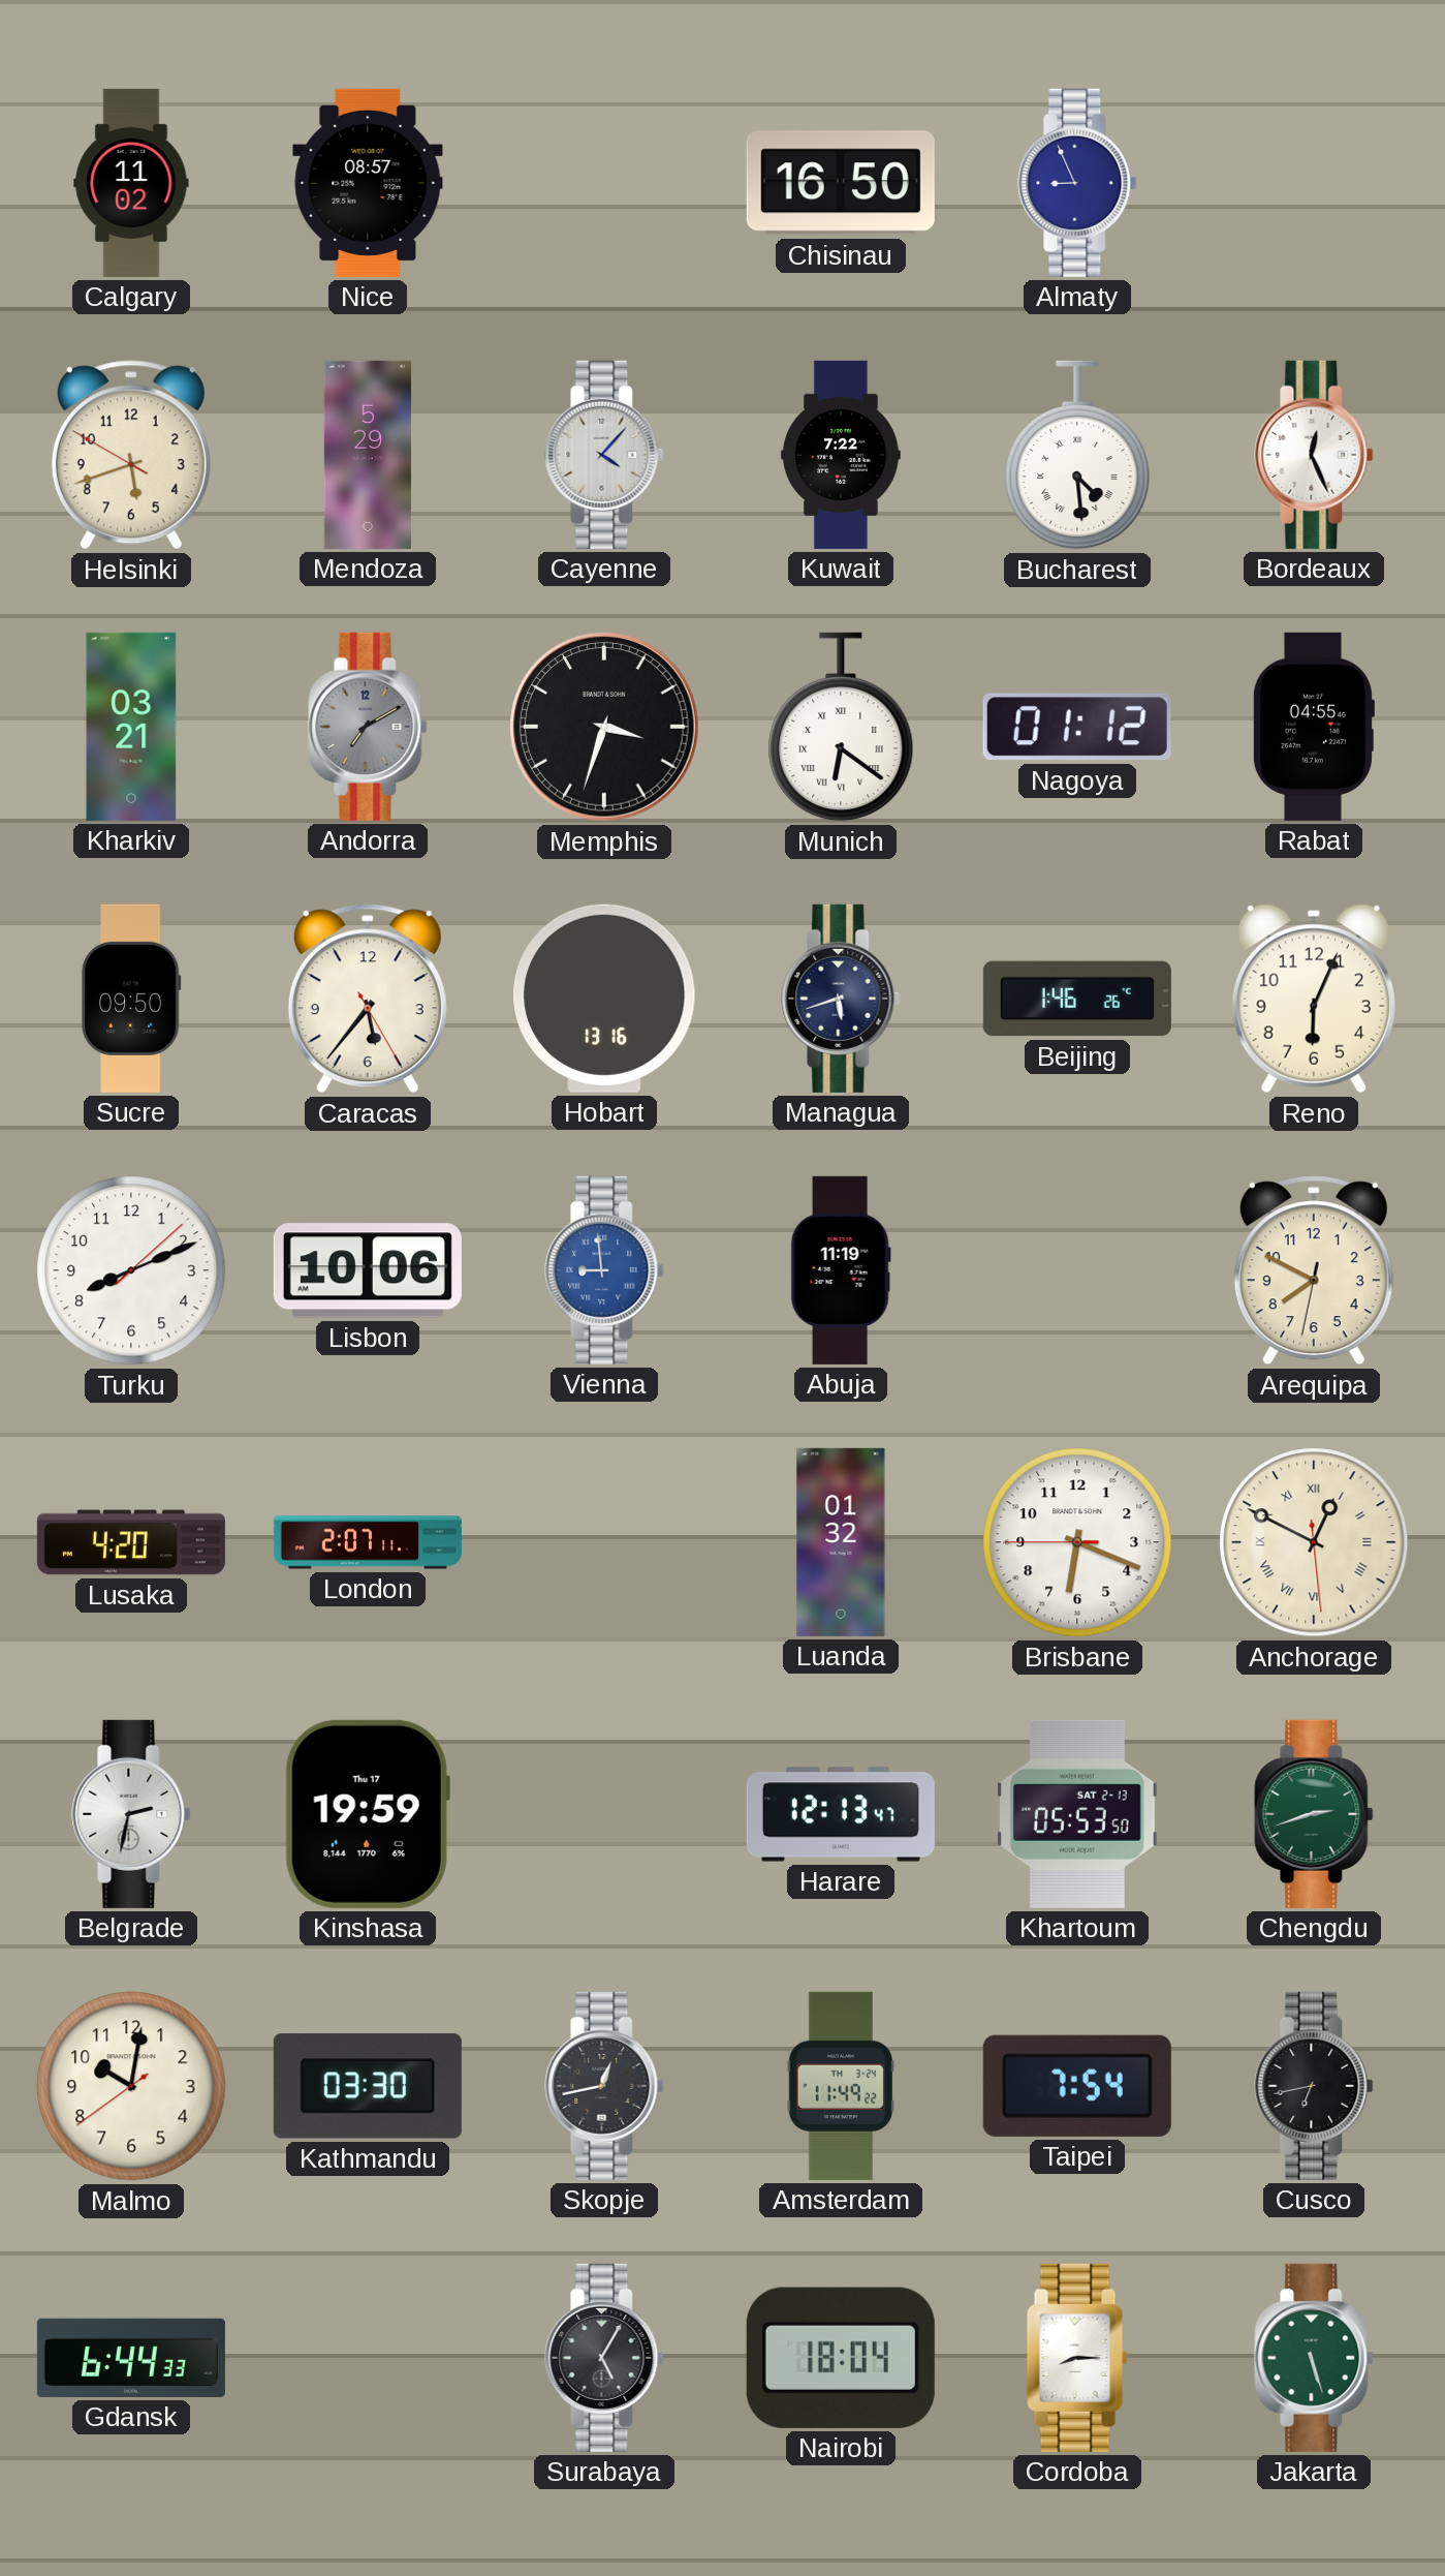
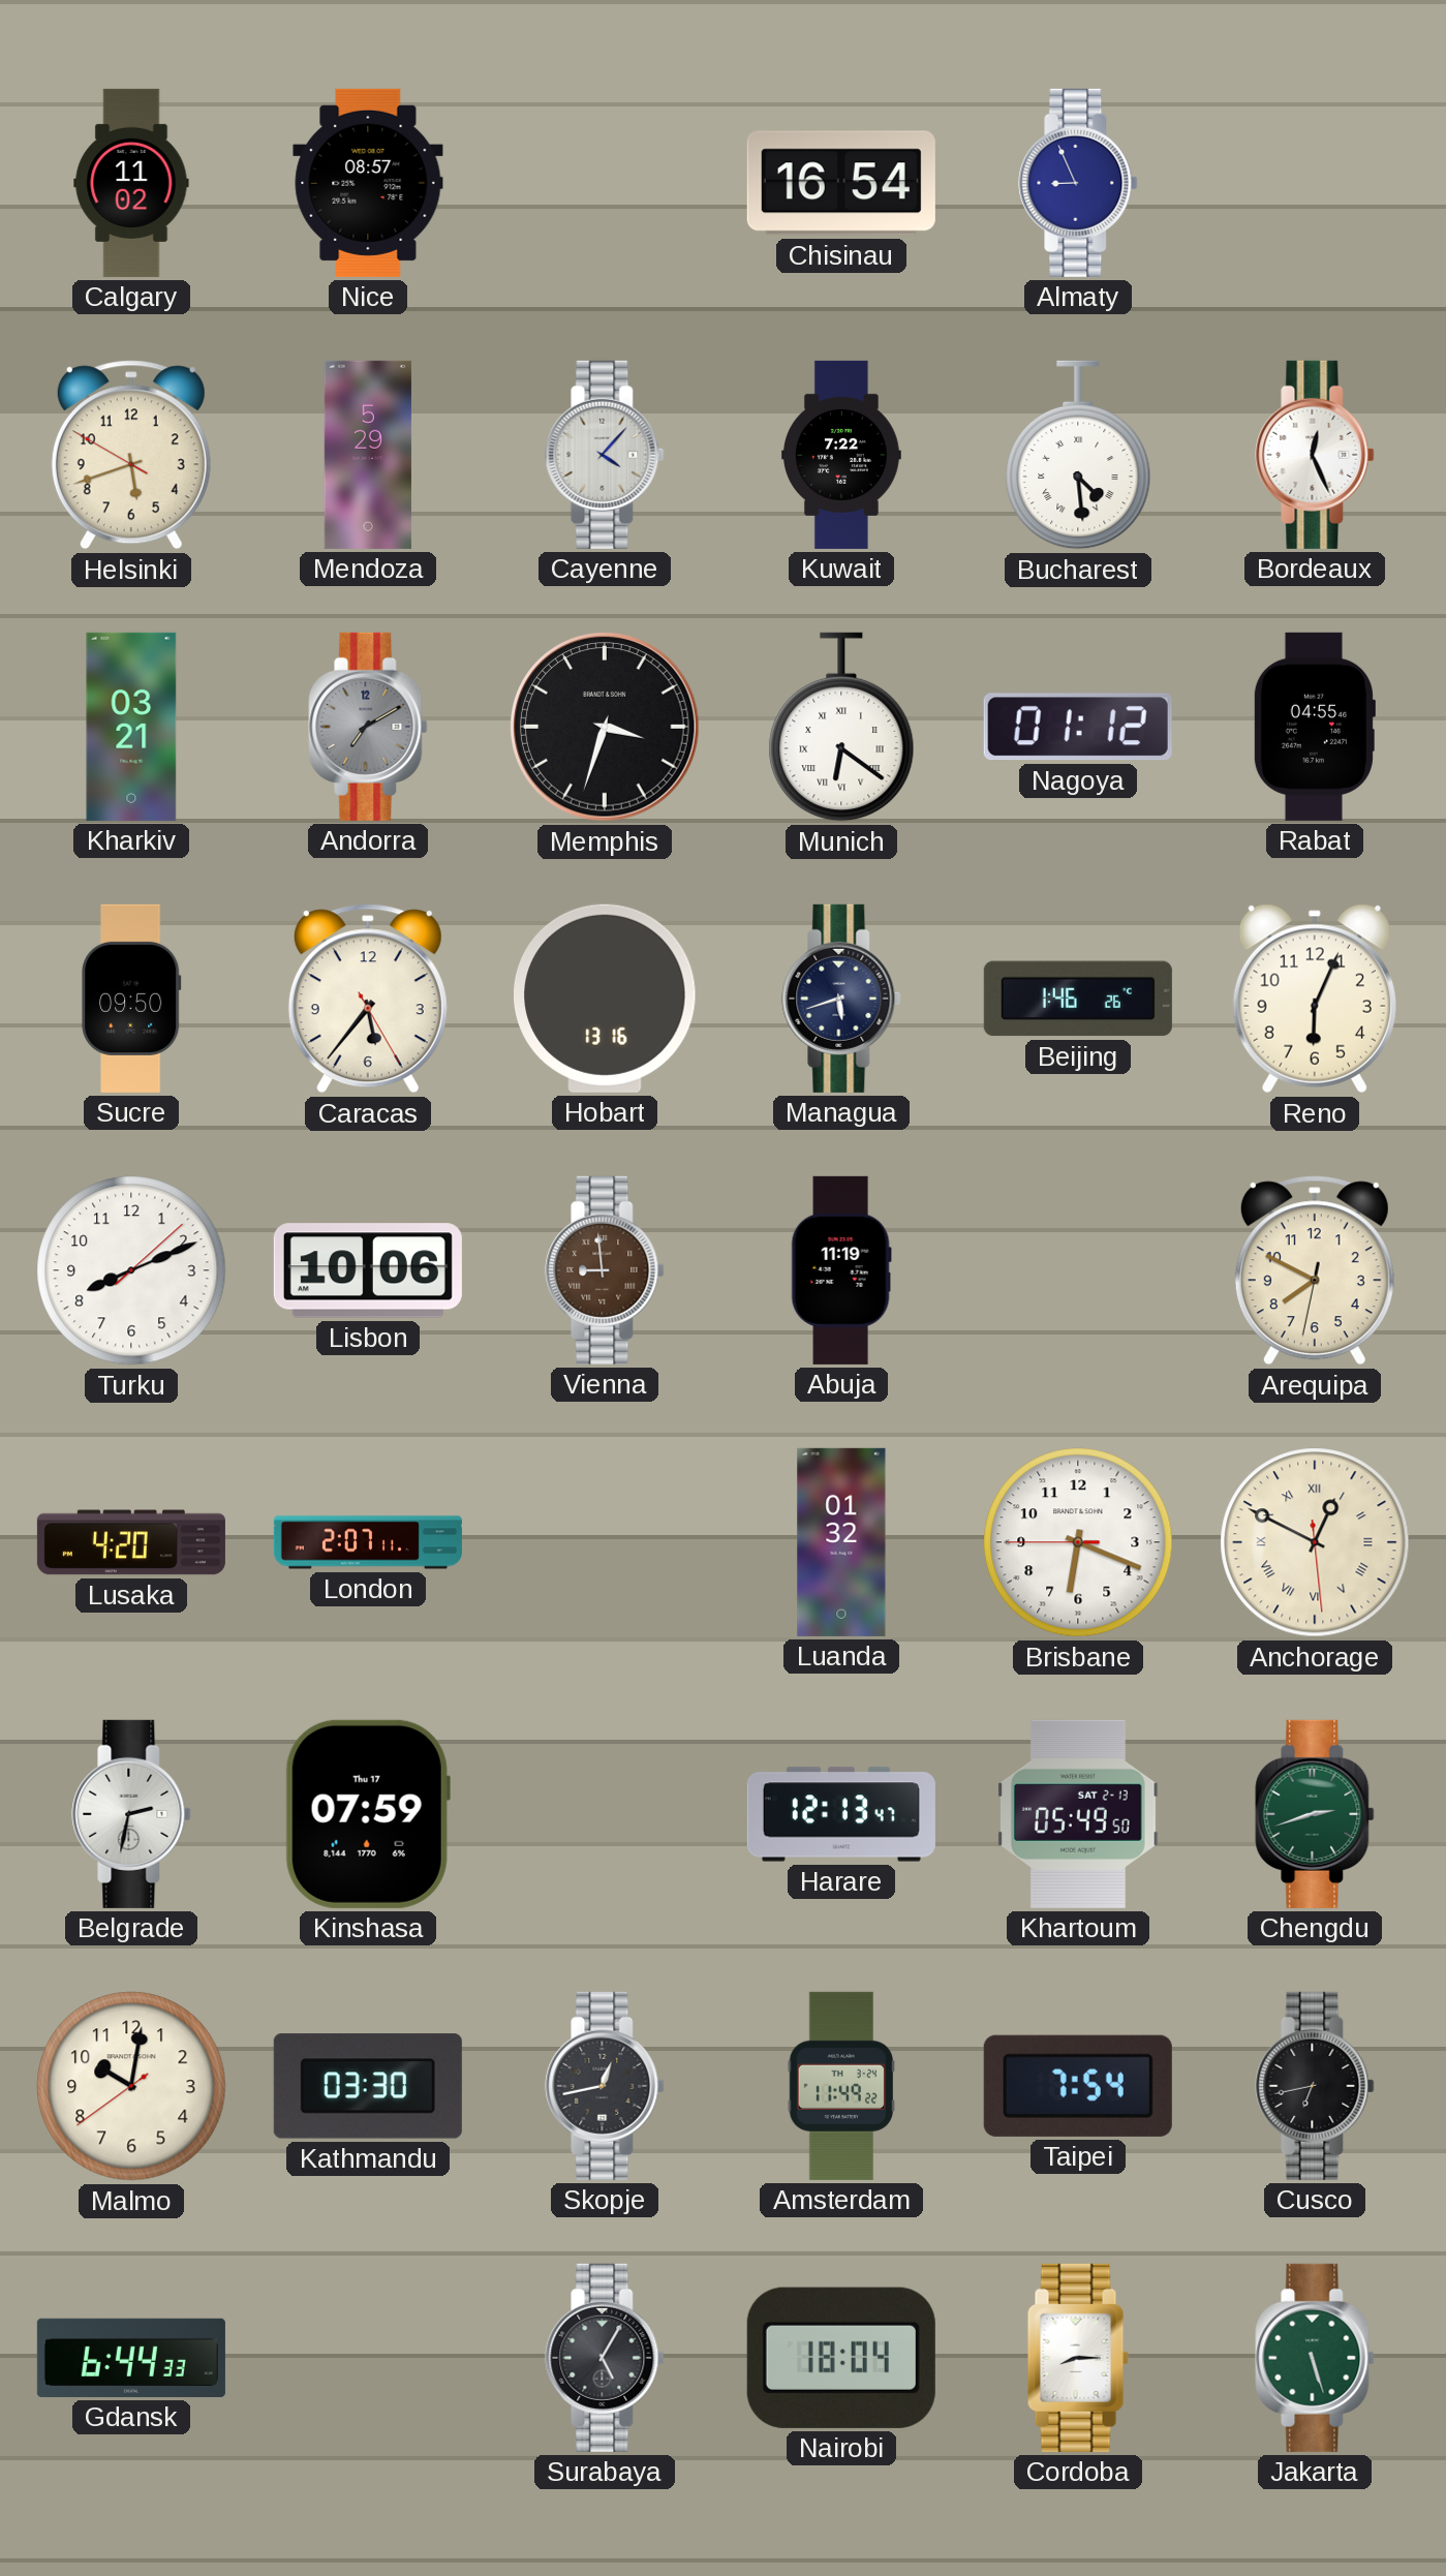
Chisinau: 16:50 -> 16:54
Vienna dial: blue -> brown
Kinshasa: 19:59 -> 07:59
Khartoum: 05:53 -> 05:49
